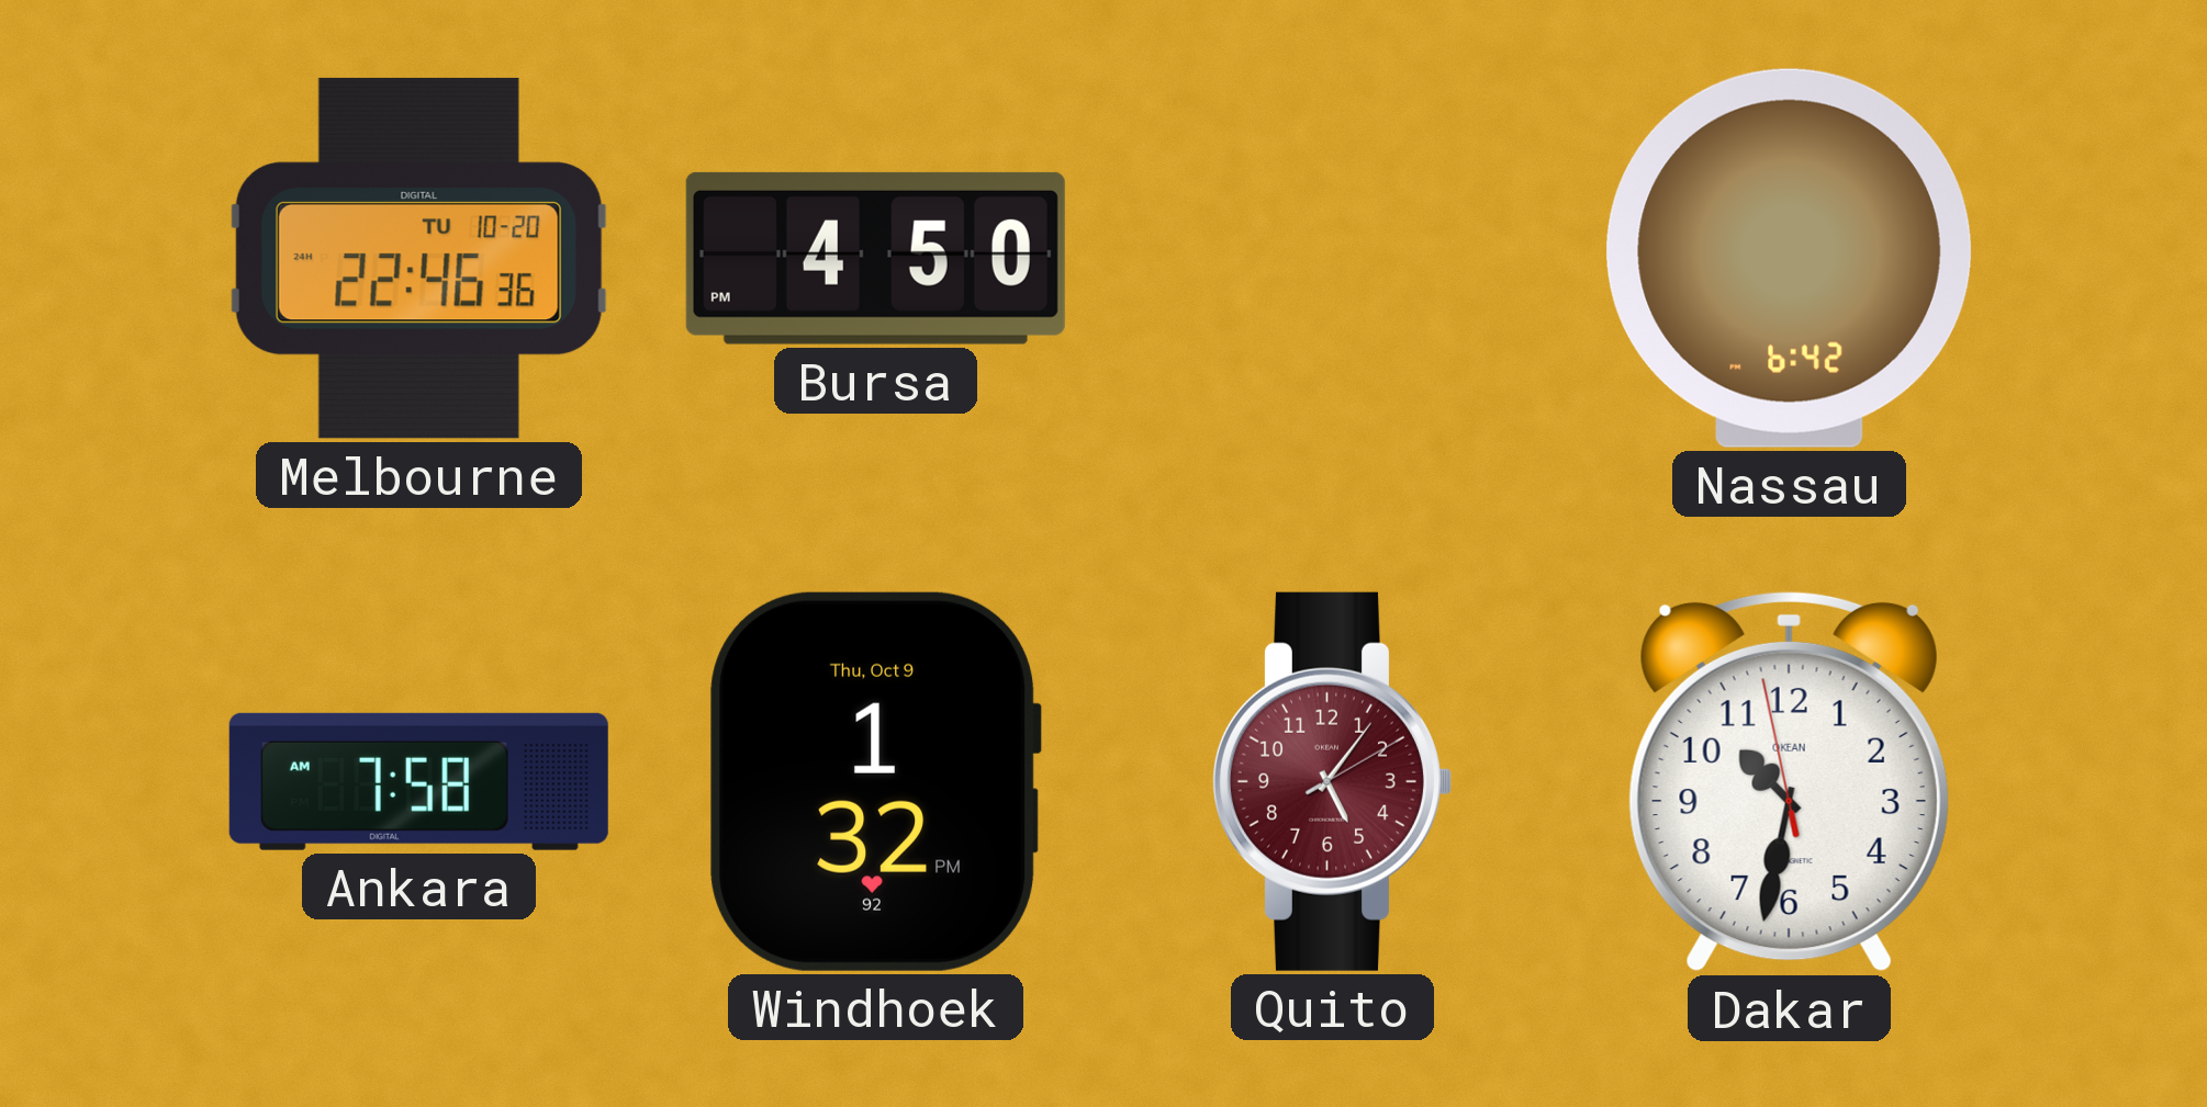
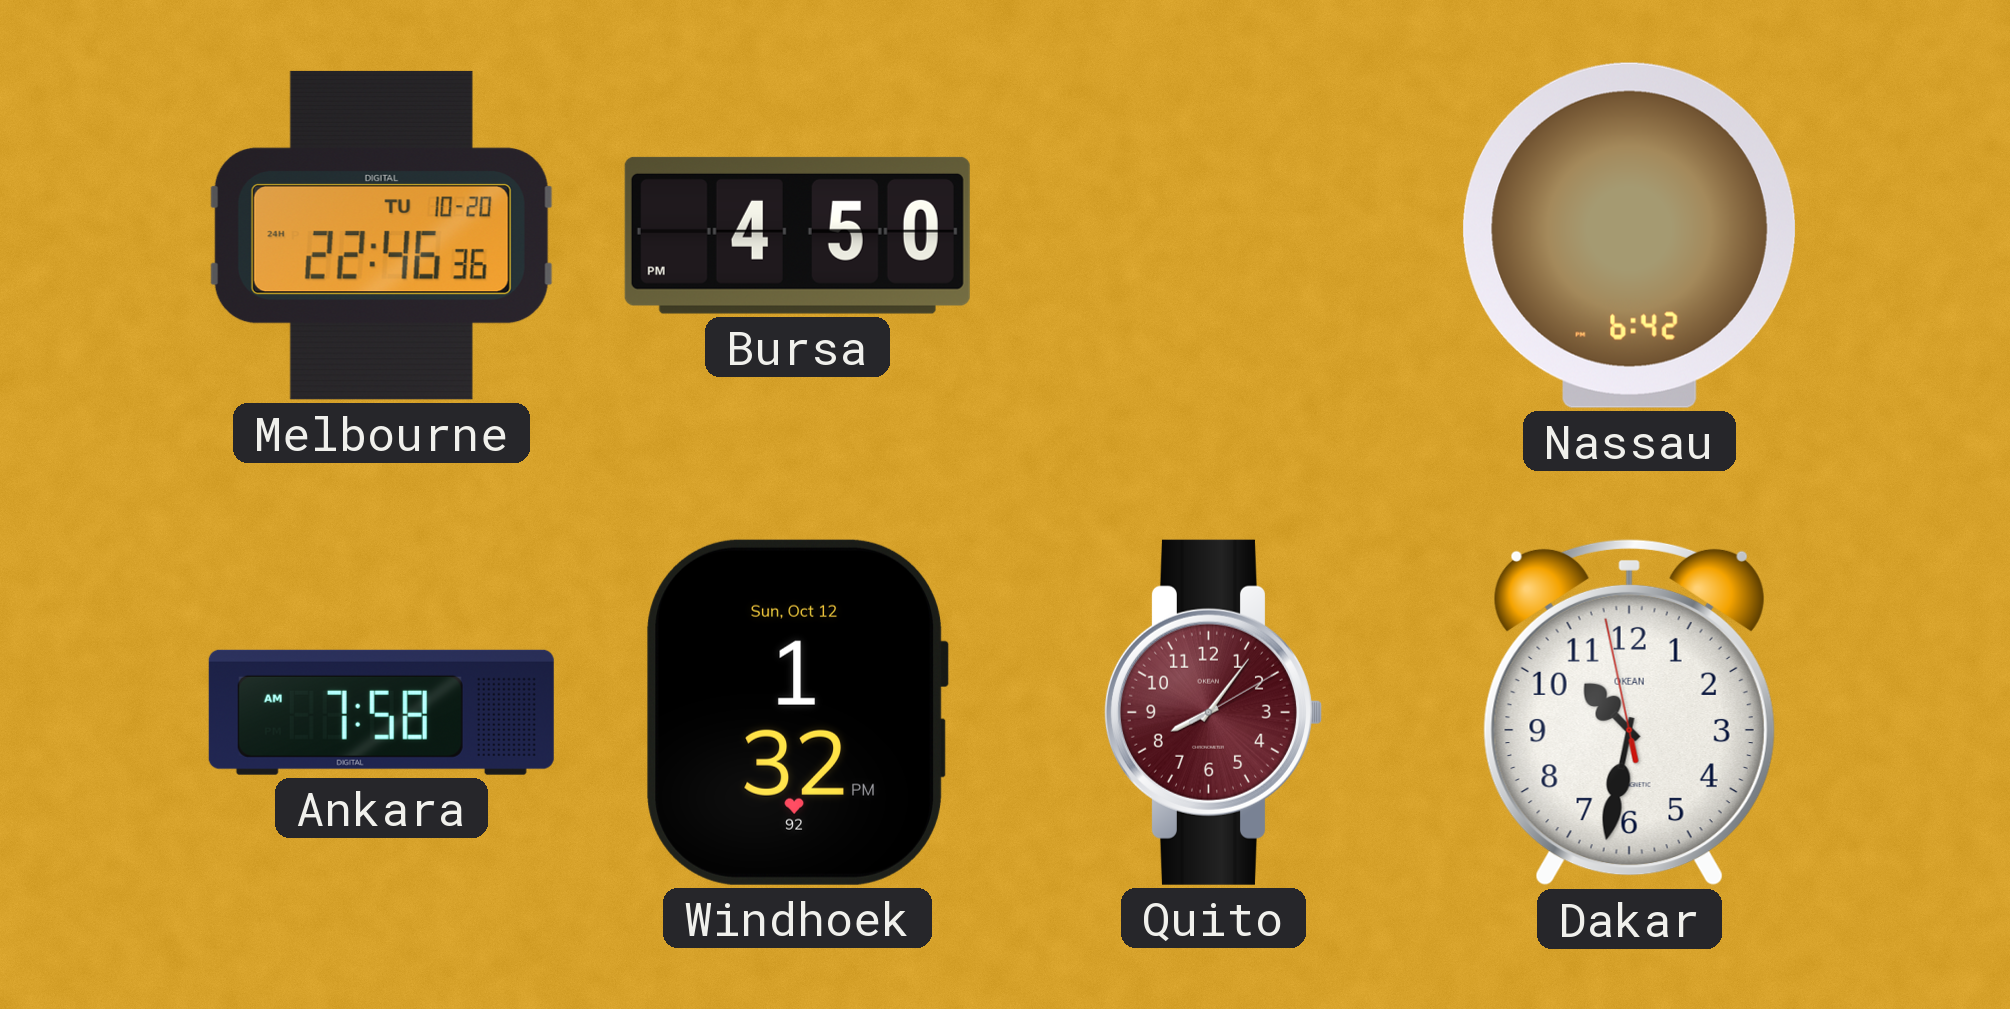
Windhoek date: Thu, Oct 9 -> Sun, Oct 12
Quito: 5:06 -> 8:06
